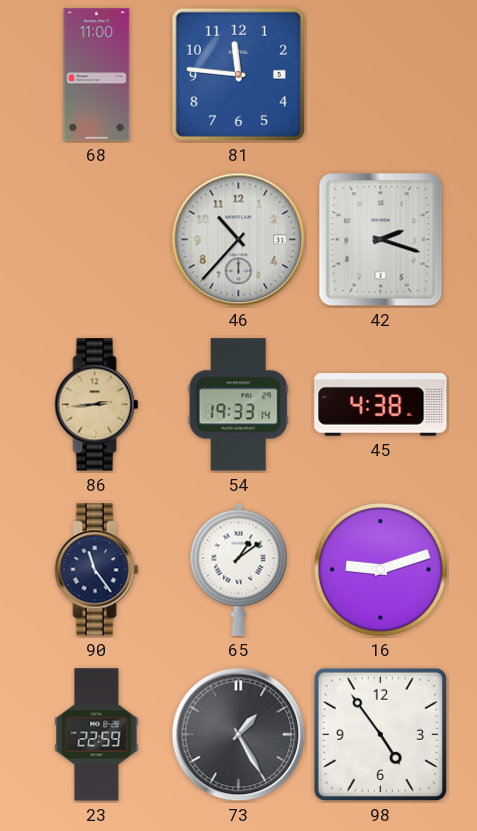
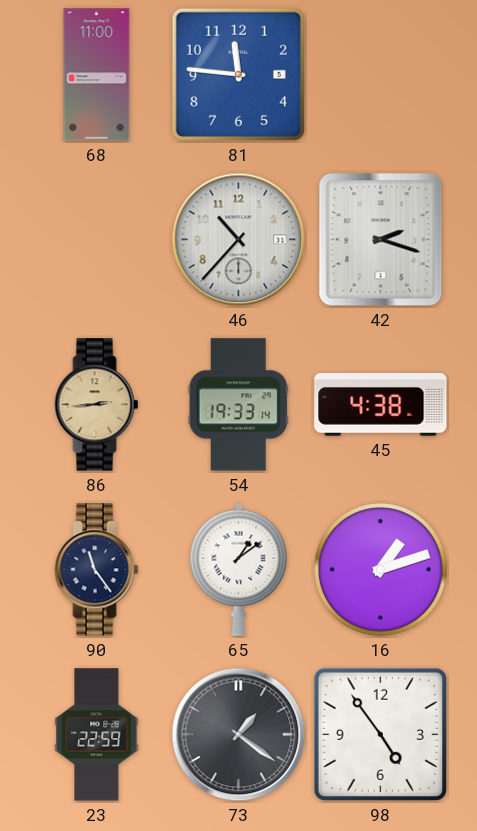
16: 9:12 -> 1:12
73: 1:25 -> 1:21
